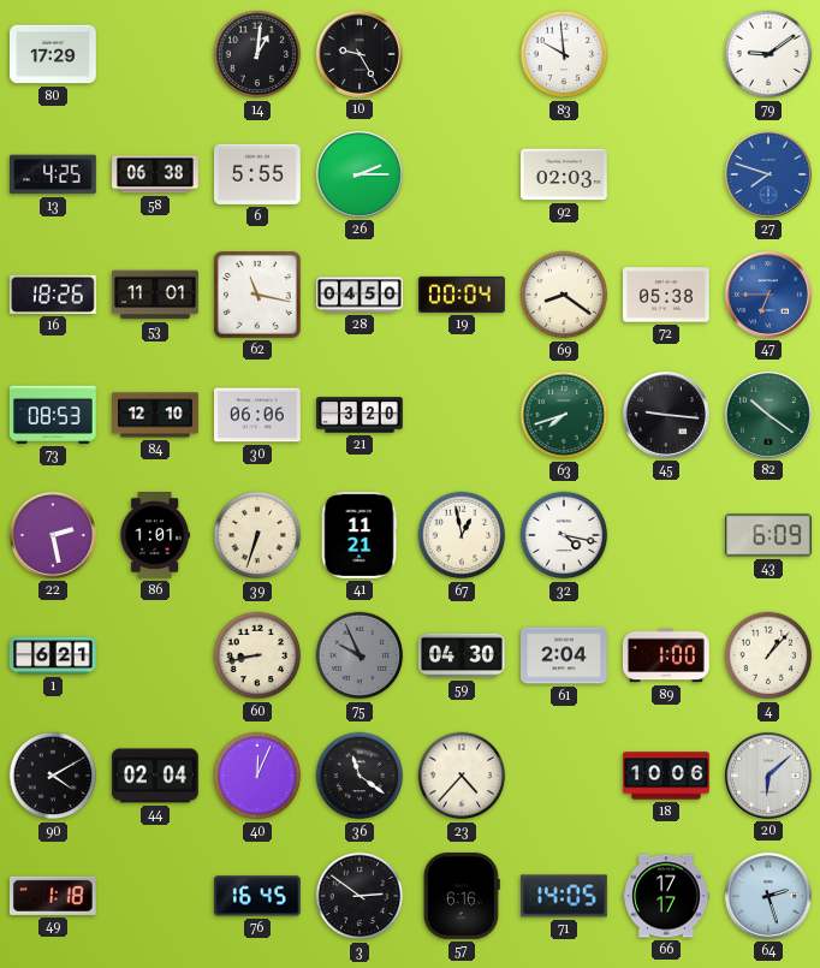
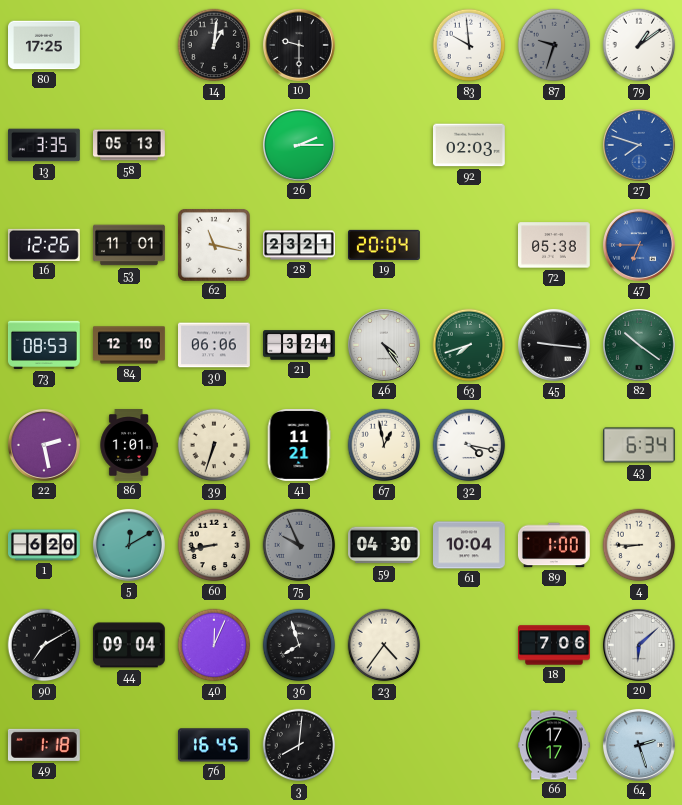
80: 17:29 -> 17:25
10: 9:25 -> 9:30
87: none -> 9:33
79: 9:09 -> 1:09
13: 4:25 -> 3:35
58: 06:38 -> 05:13
6: 5:55 -> none
16: 18:26 -> 12:26
28: 04:50 -> 23:21
19: 00:04 -> 20:04
69: 8:21 -> none
21: 3:20 -> 3:24
46: none -> 4:24
43: 6:09 -> 6:34
1: 6:21 -> 6:20
5: none -> 12:10
61: 2:04 -> 10:04
4: 1:07 -> 8:45
90: 4:10 -> 7:10
44: 02:04 -> 09:04
36: 11:21 -> 7:57
23: 4:37 -> 4:36
18: 10:06 -> 7:06
3: 2:51 -> 8:01
57: 6:16 -> none
71: 14:05 -> none
